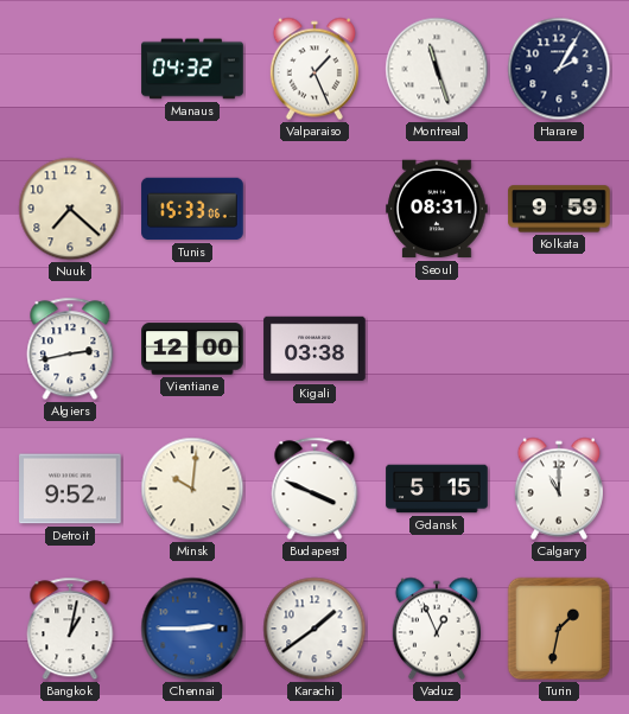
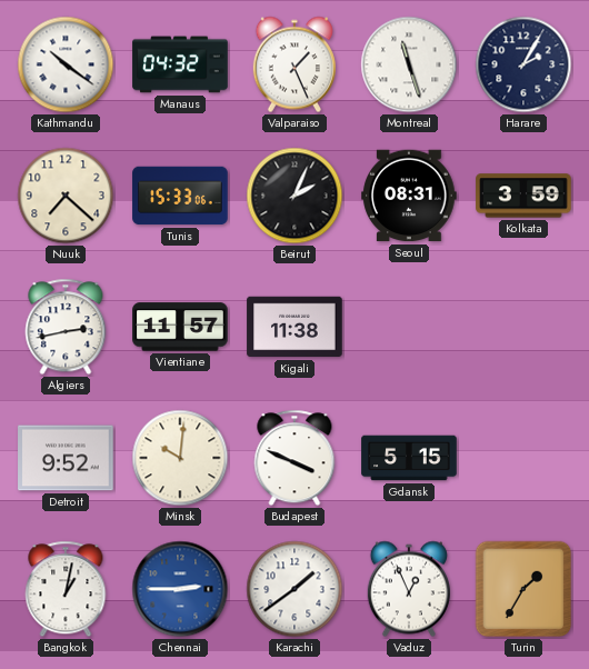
Kathmandu: none -> 10:21
Beirut: none -> 2:04
Kolkata: 9:59 -> 3:59
Vientiane: 12:00 -> 11:57
Kigali: 03:38 -> 11:38
Calgary: 11:00 -> none
Turin: 1:32 -> 1:35
